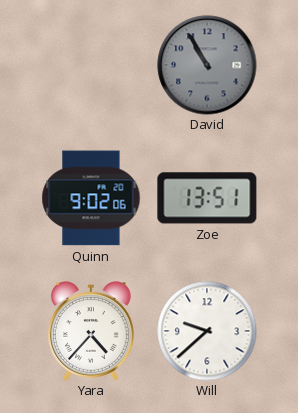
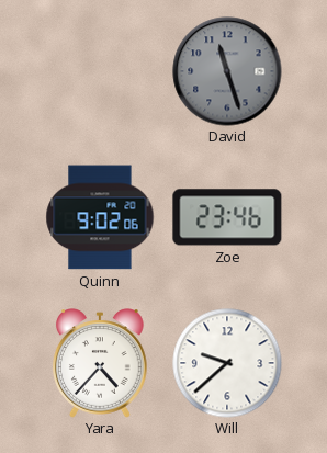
David: 10:55 -> 11:27
Zoe: 13:51 -> 23:46
